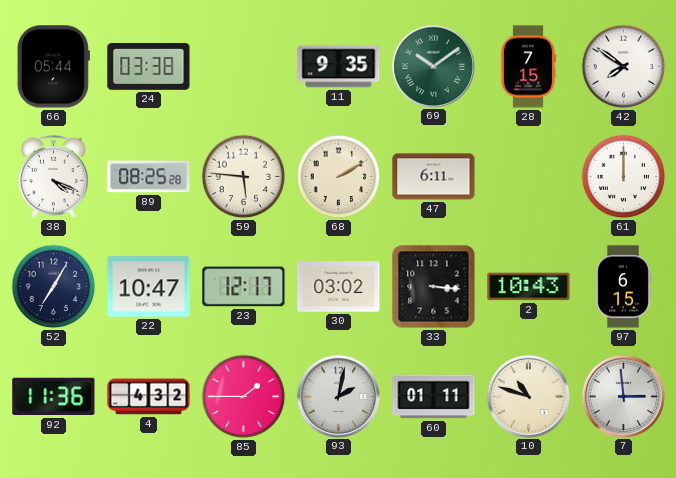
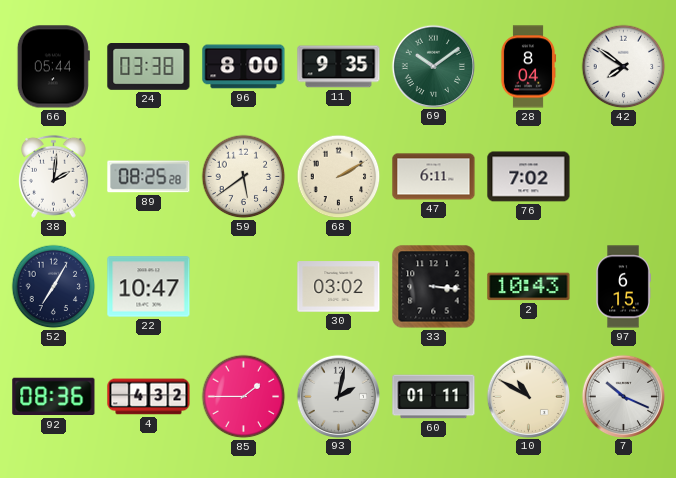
96: none -> 8:00
28: 7:15 -> 8:04
38: 4:19 -> 2:01
59: 5:46 -> 5:39
76: none -> 7:02
61: 12:00 -> none
23: 12:17 -> none
92: 11:36 -> 08:36
10: 10:48 -> 10:50
7: 2:59 -> 10:19
